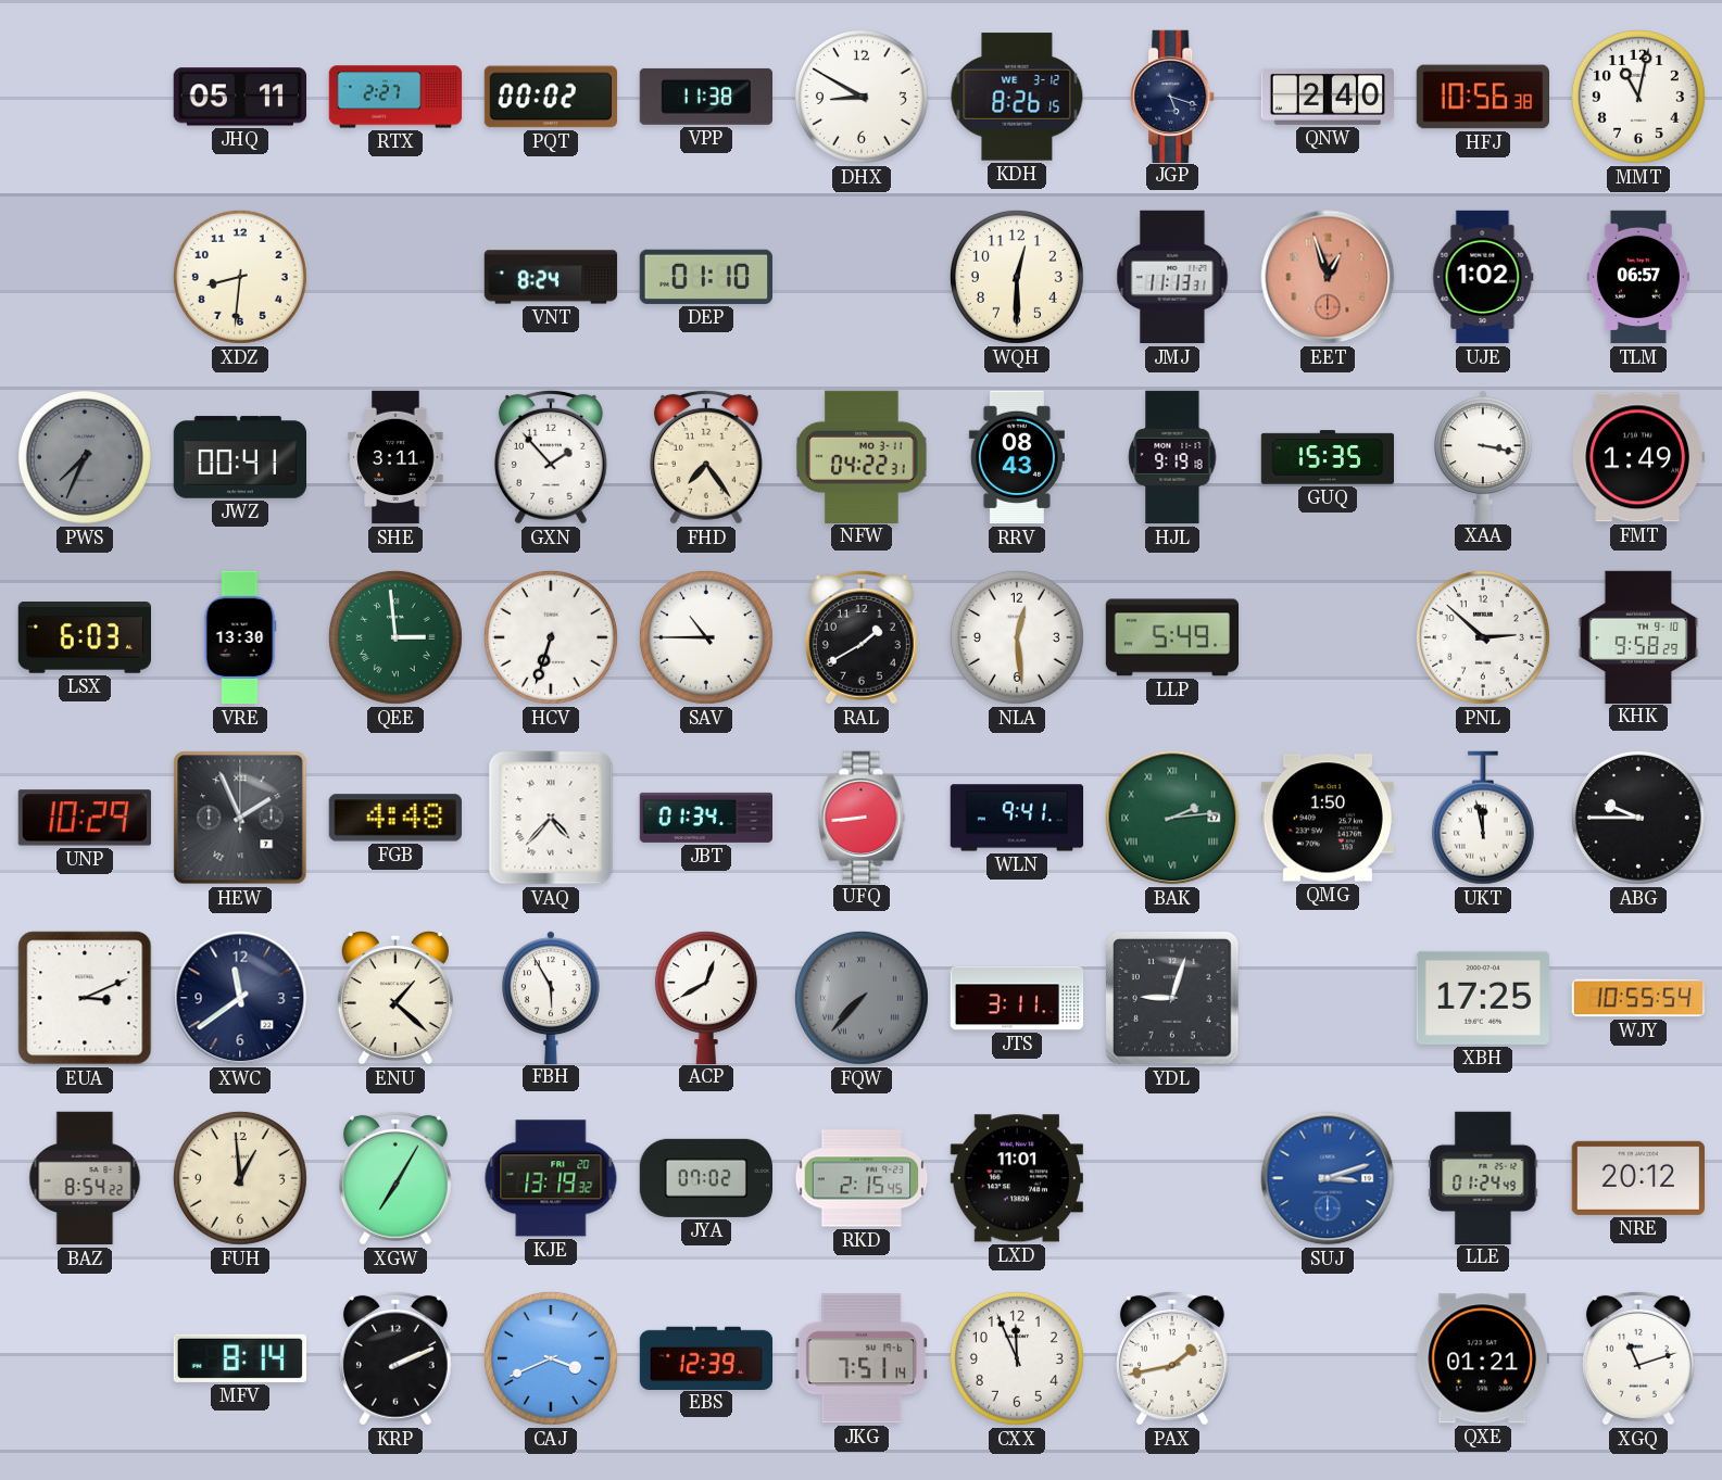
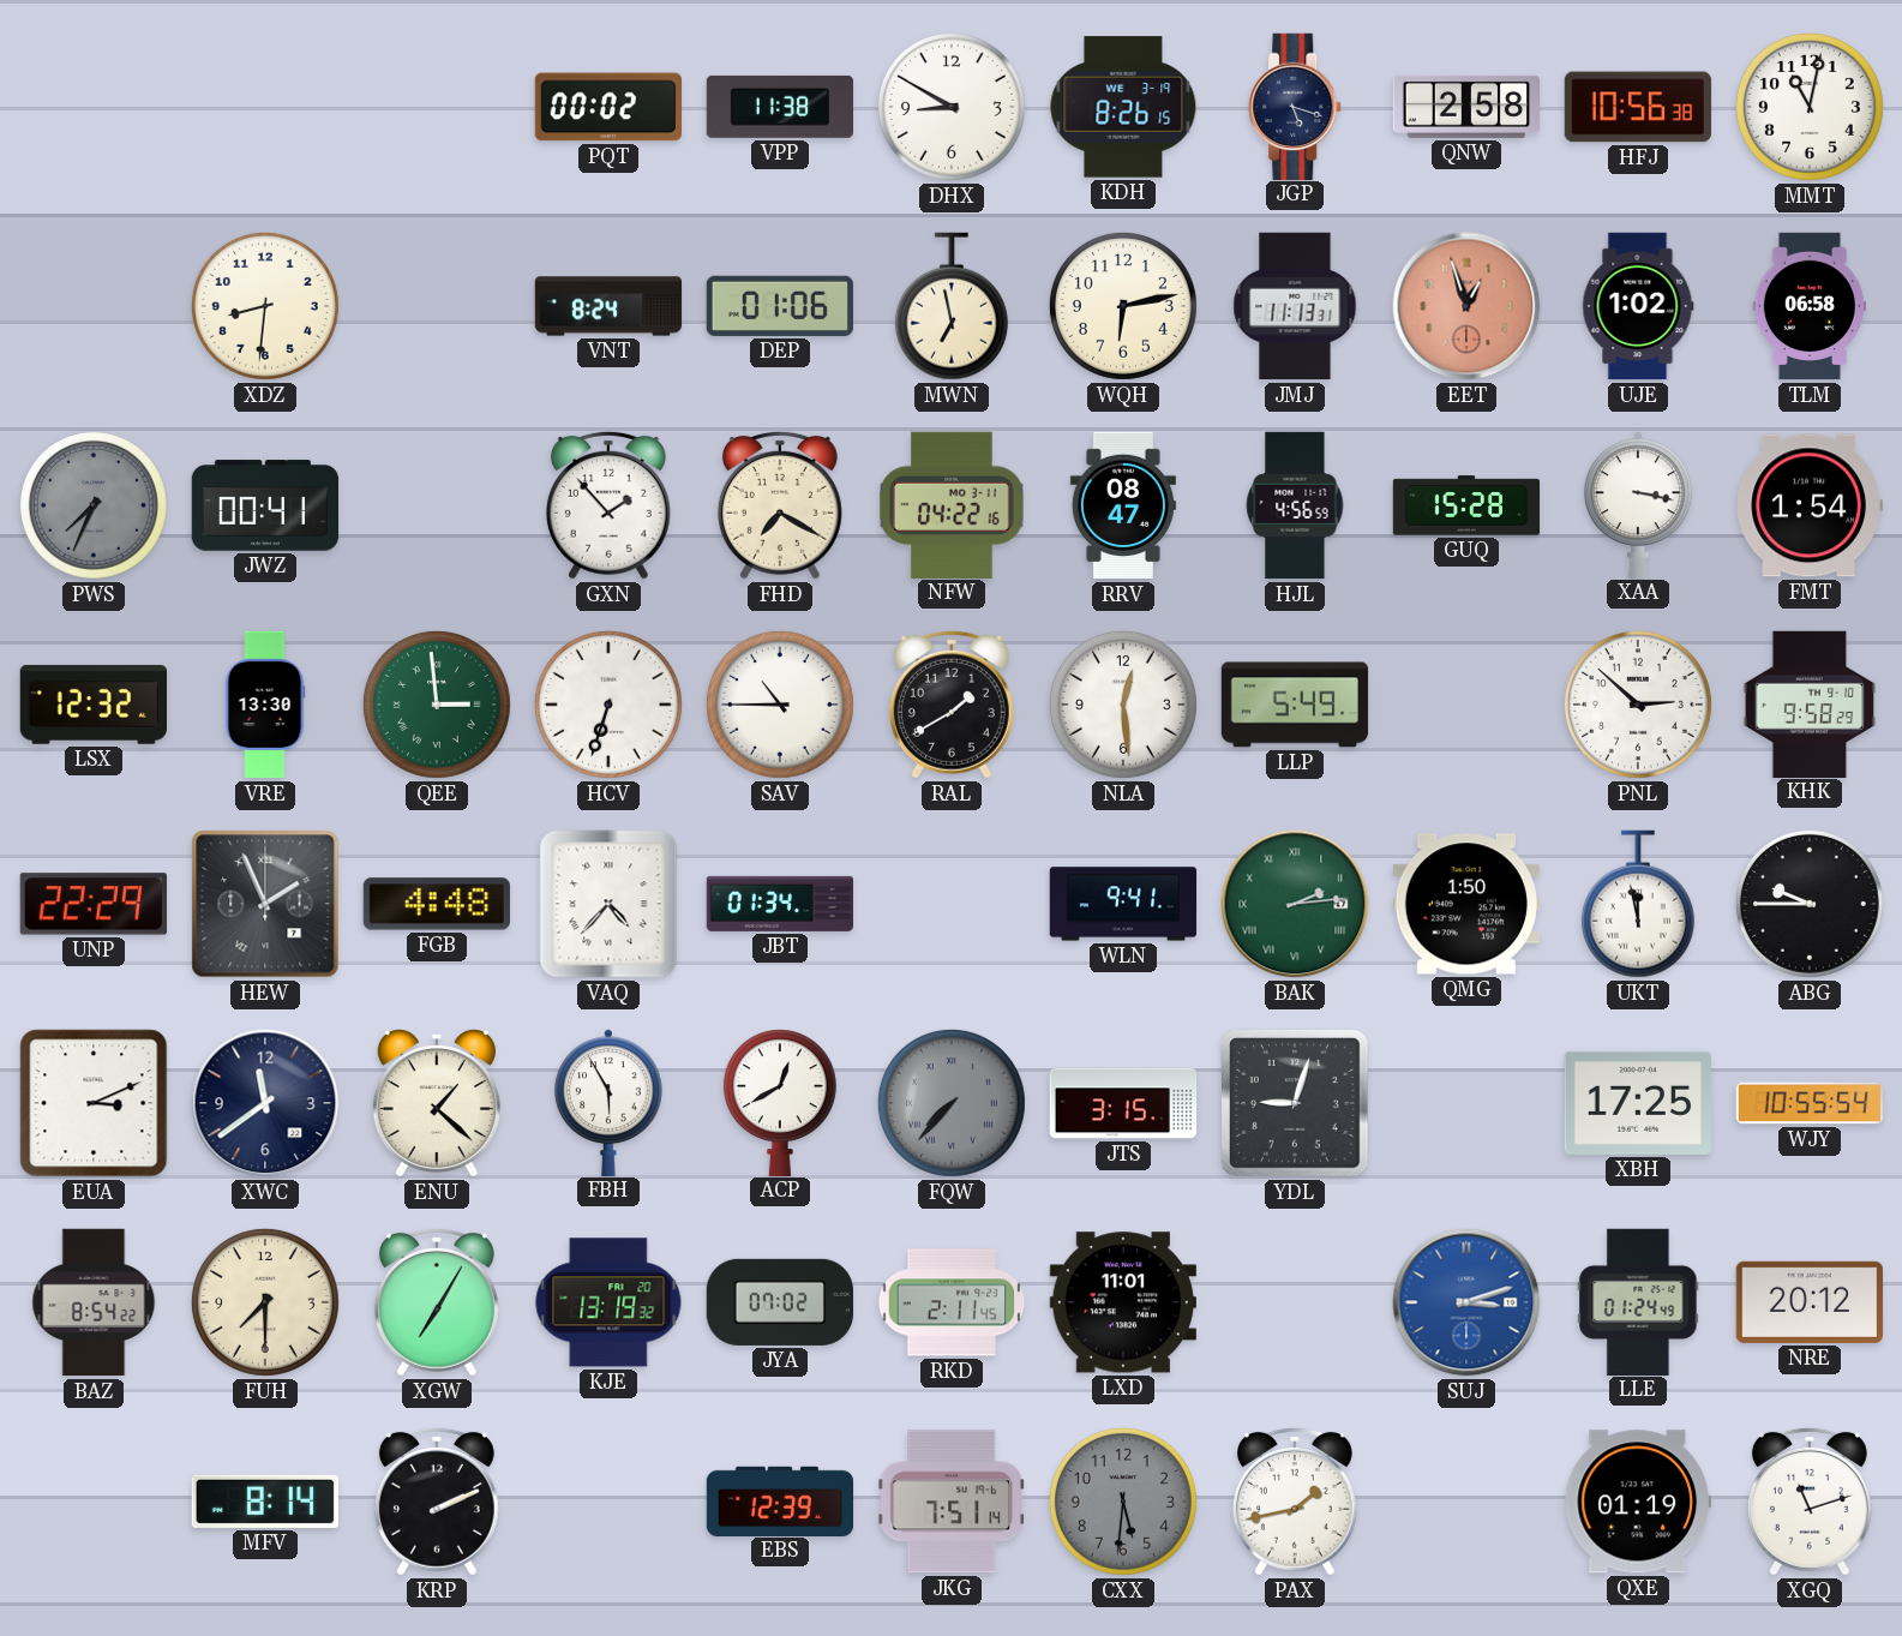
JHQ: 05:11 -> none
RTX: 2:27 -> none
KDH date: WE 3-12 -> WE 3-19
QNW: 2:40 -> 2:58
DEP: 01:10 -> 01:06
MWN: none -> 6:58
WQH: 12:30 -> 6:13
TLM: 06:57 -> 06:58
SHE: 3:11 -> none
FHD: 7:24 -> 7:20
NFW: 04:22:31 -> 04:22:16
RRV: 08:43 -> 08:47
HJL: 9:19 -> 4:56
GUQ: 15:35 -> 15:28
FMT: 1:49 -> 1:54
LSX: 6:03 -> 12:32
UNP: 10:29 -> 22:29
UFQ: 8:44 -> none
JTS: 3:11 -> 3:15
FUH: 12:59 -> 7:30
RKD: 2:15 -> 2:11
CAJ: 3:41 -> none
CXX: 11:56 -> 5:31
CXX dial: white -> grey
QXE: 01:21 -> 01:19
